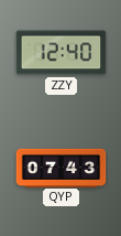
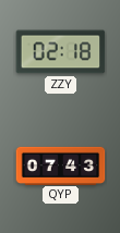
ZZY: 12:40 -> 02:18
